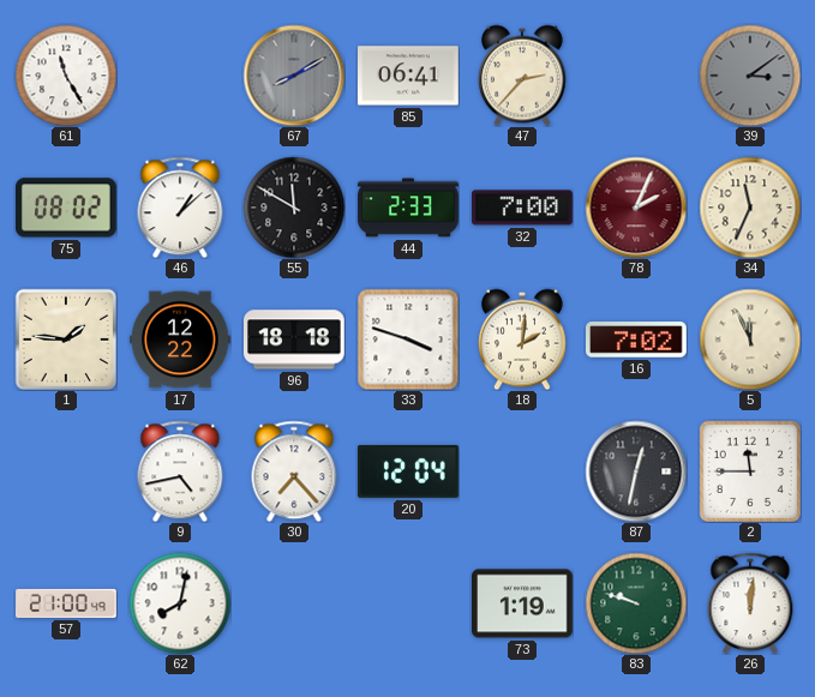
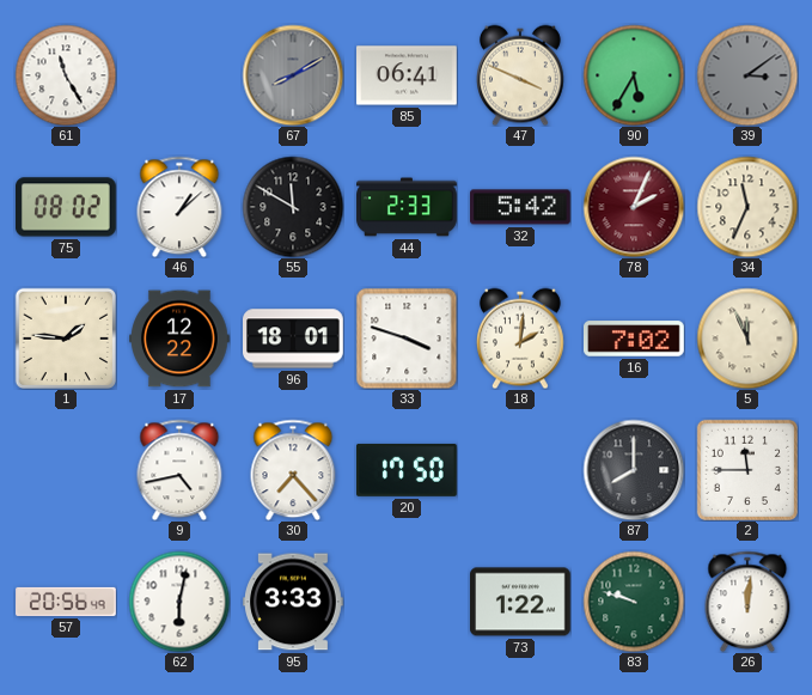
47: 2:37 -> 3:49
90: none -> 5:35
32: 7:00 -> 5:42
96: 18:18 -> 18:01
20: 12:04 -> 17:50
87: 12:32 -> 8:00
57: 21:00 -> 20:56
62: 8:02 -> 6:02
95: none -> 3:33
73: 1:19 -> 1:22
